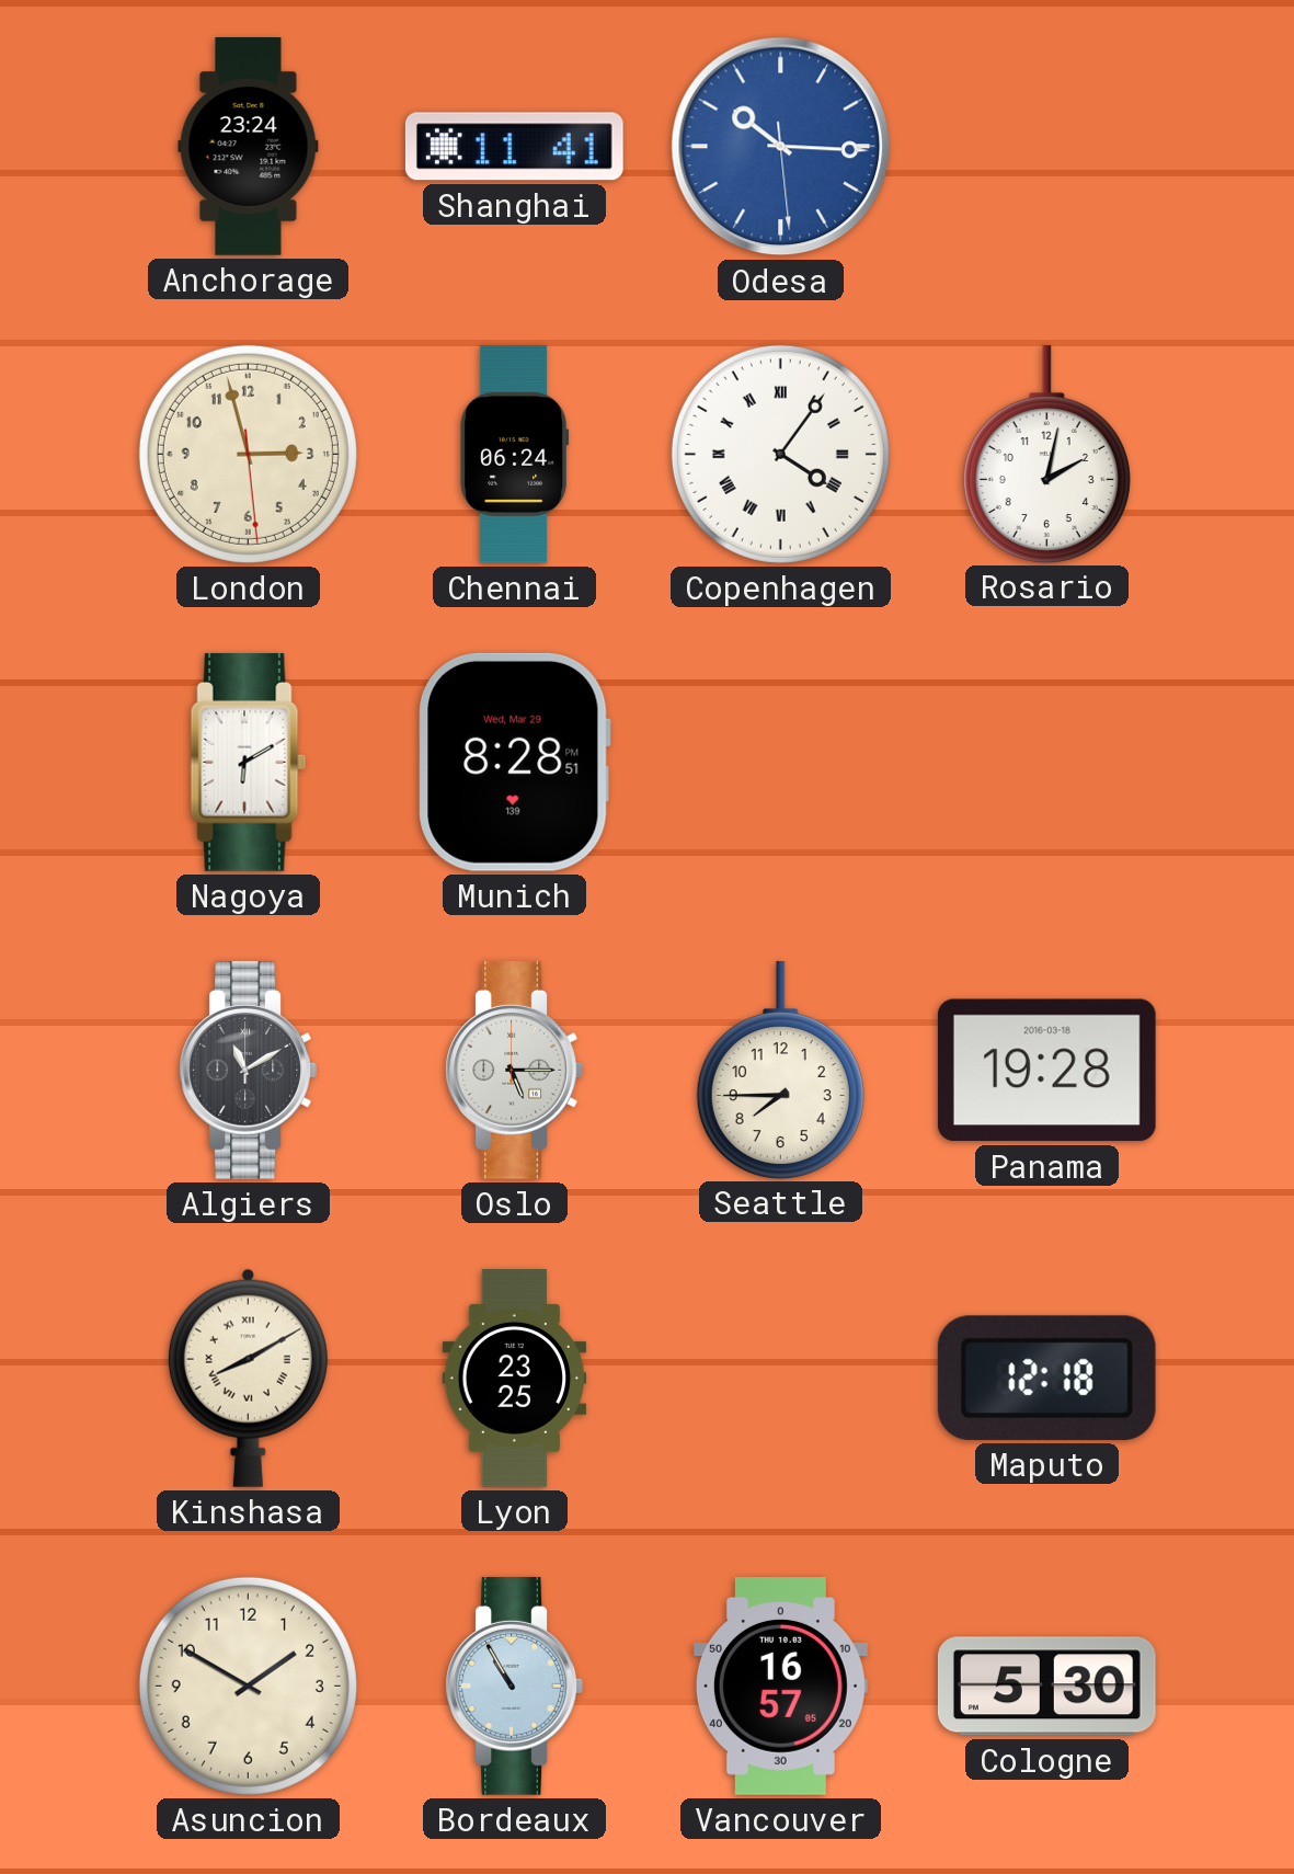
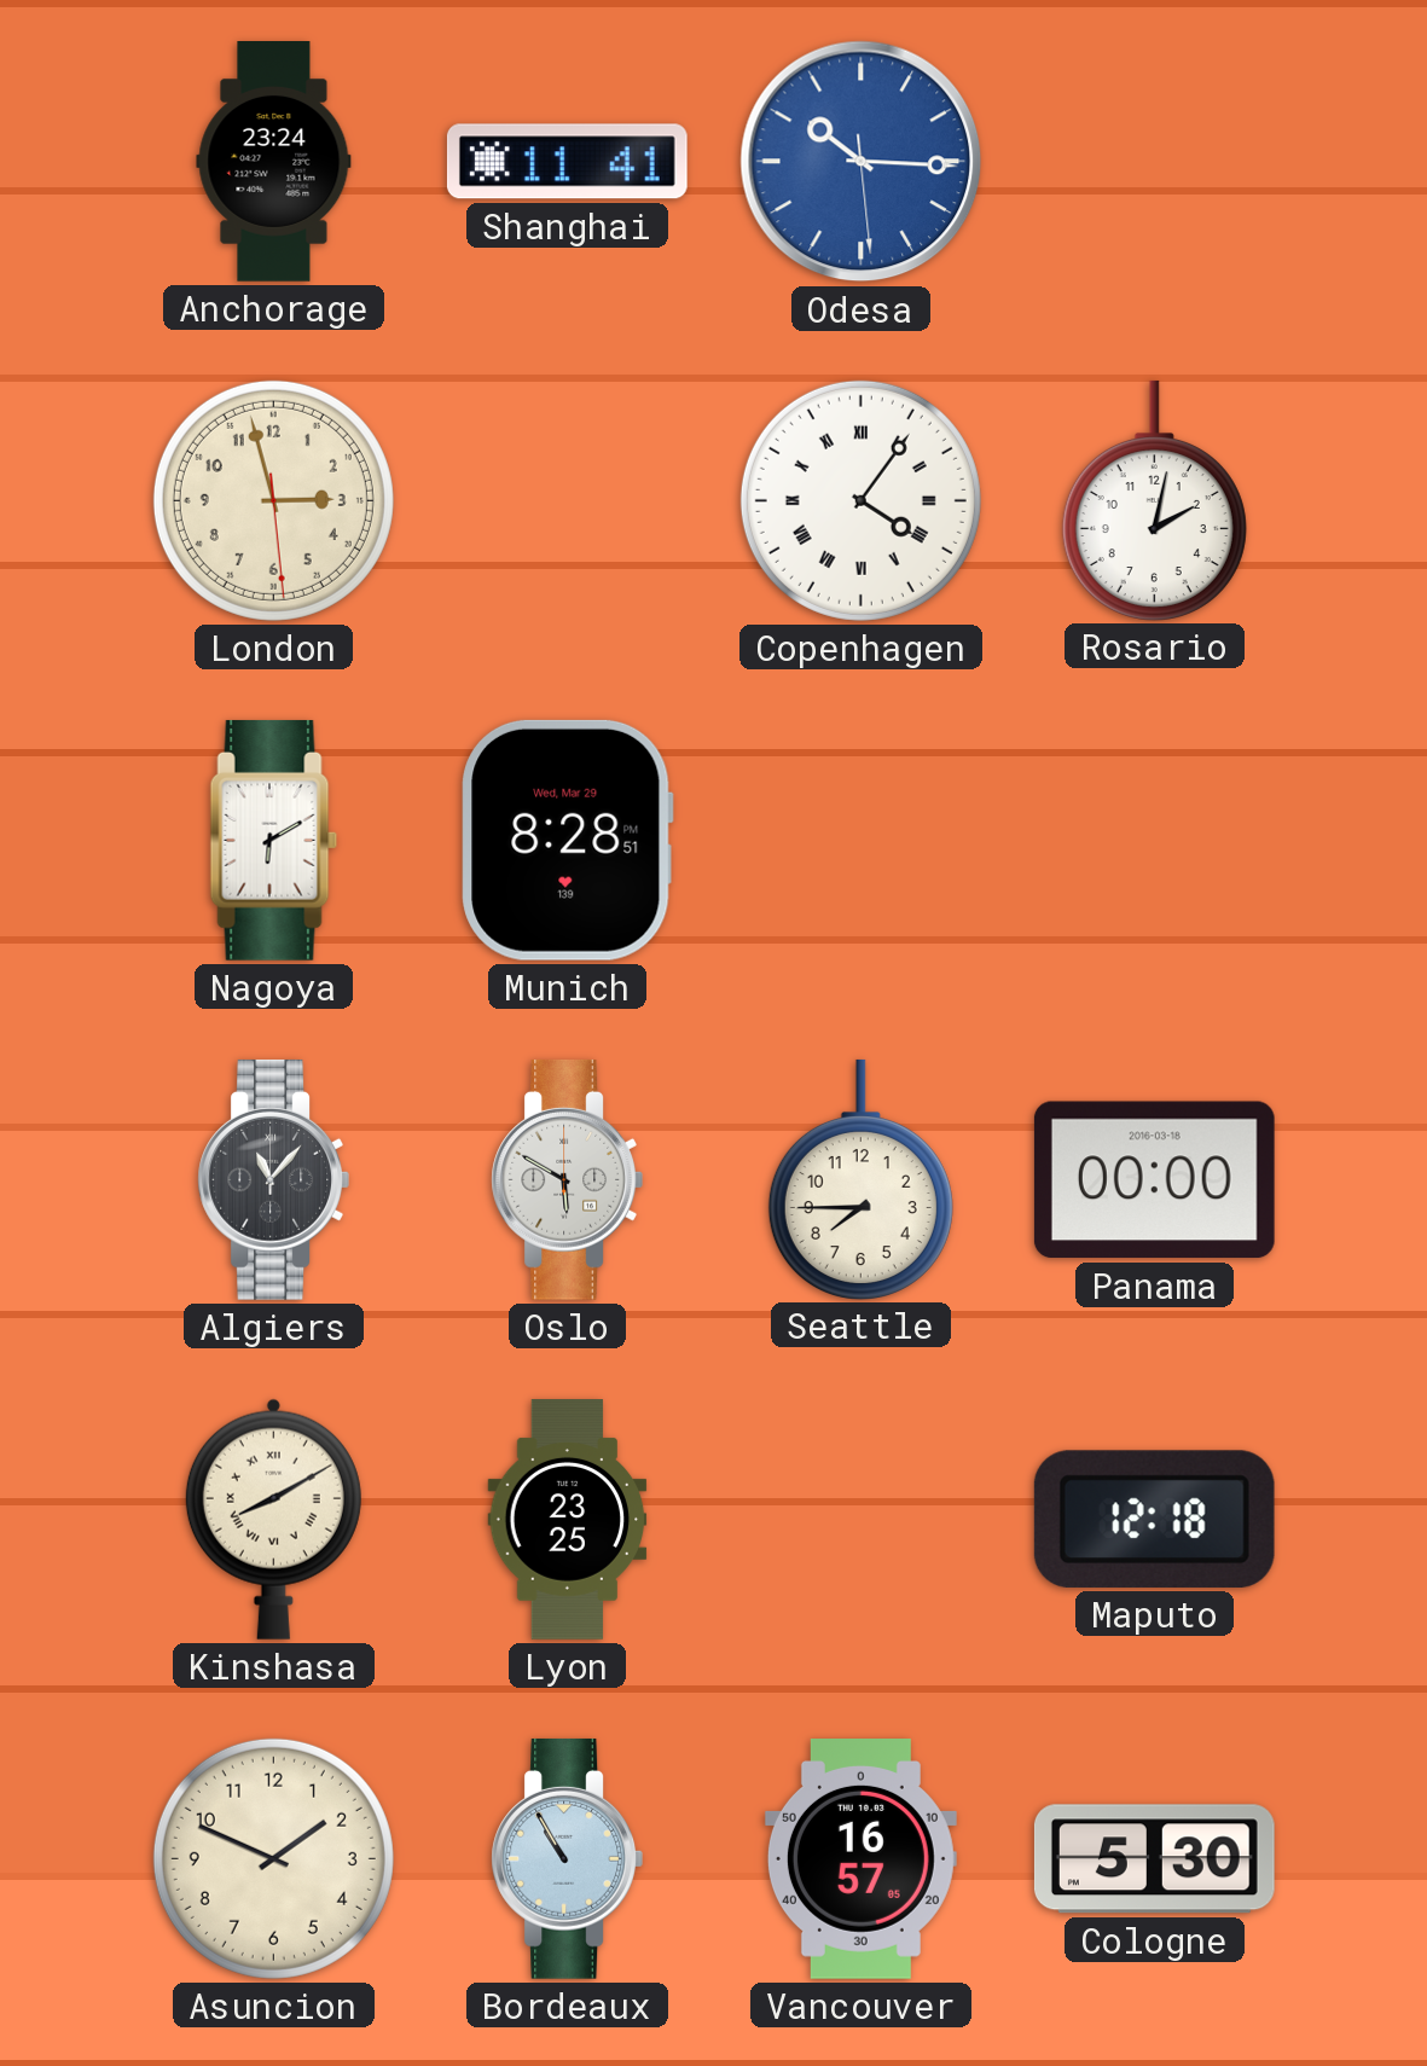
Chennai: 06:24 -> none
Algiers: 11:10 -> 11:07
Oslo: 5:15 -> 5:50
Panama: 19:28 -> 00:00
Asuncion: 1:50 -> 1:49
